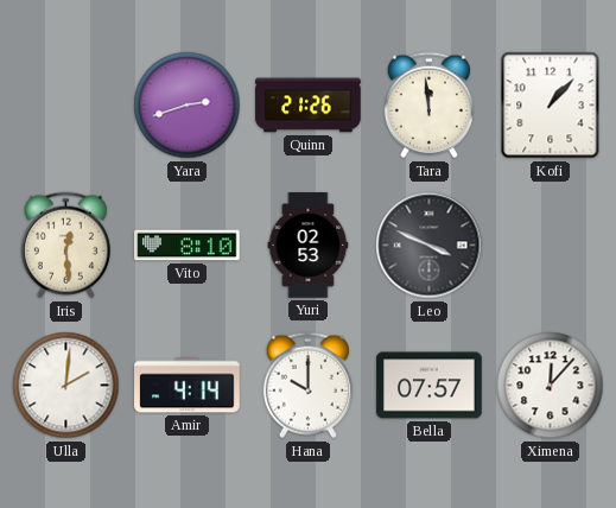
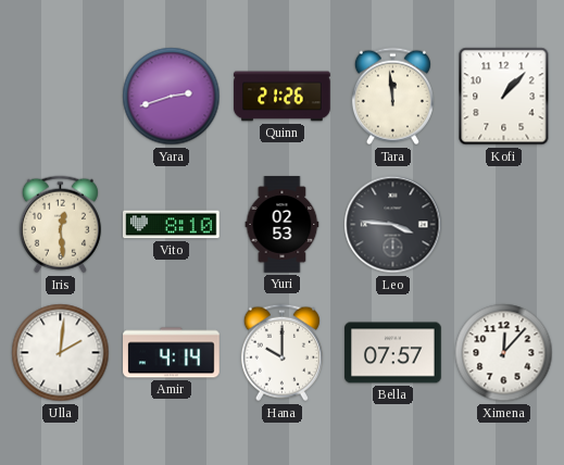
Leo: 3:49 -> 3:46
